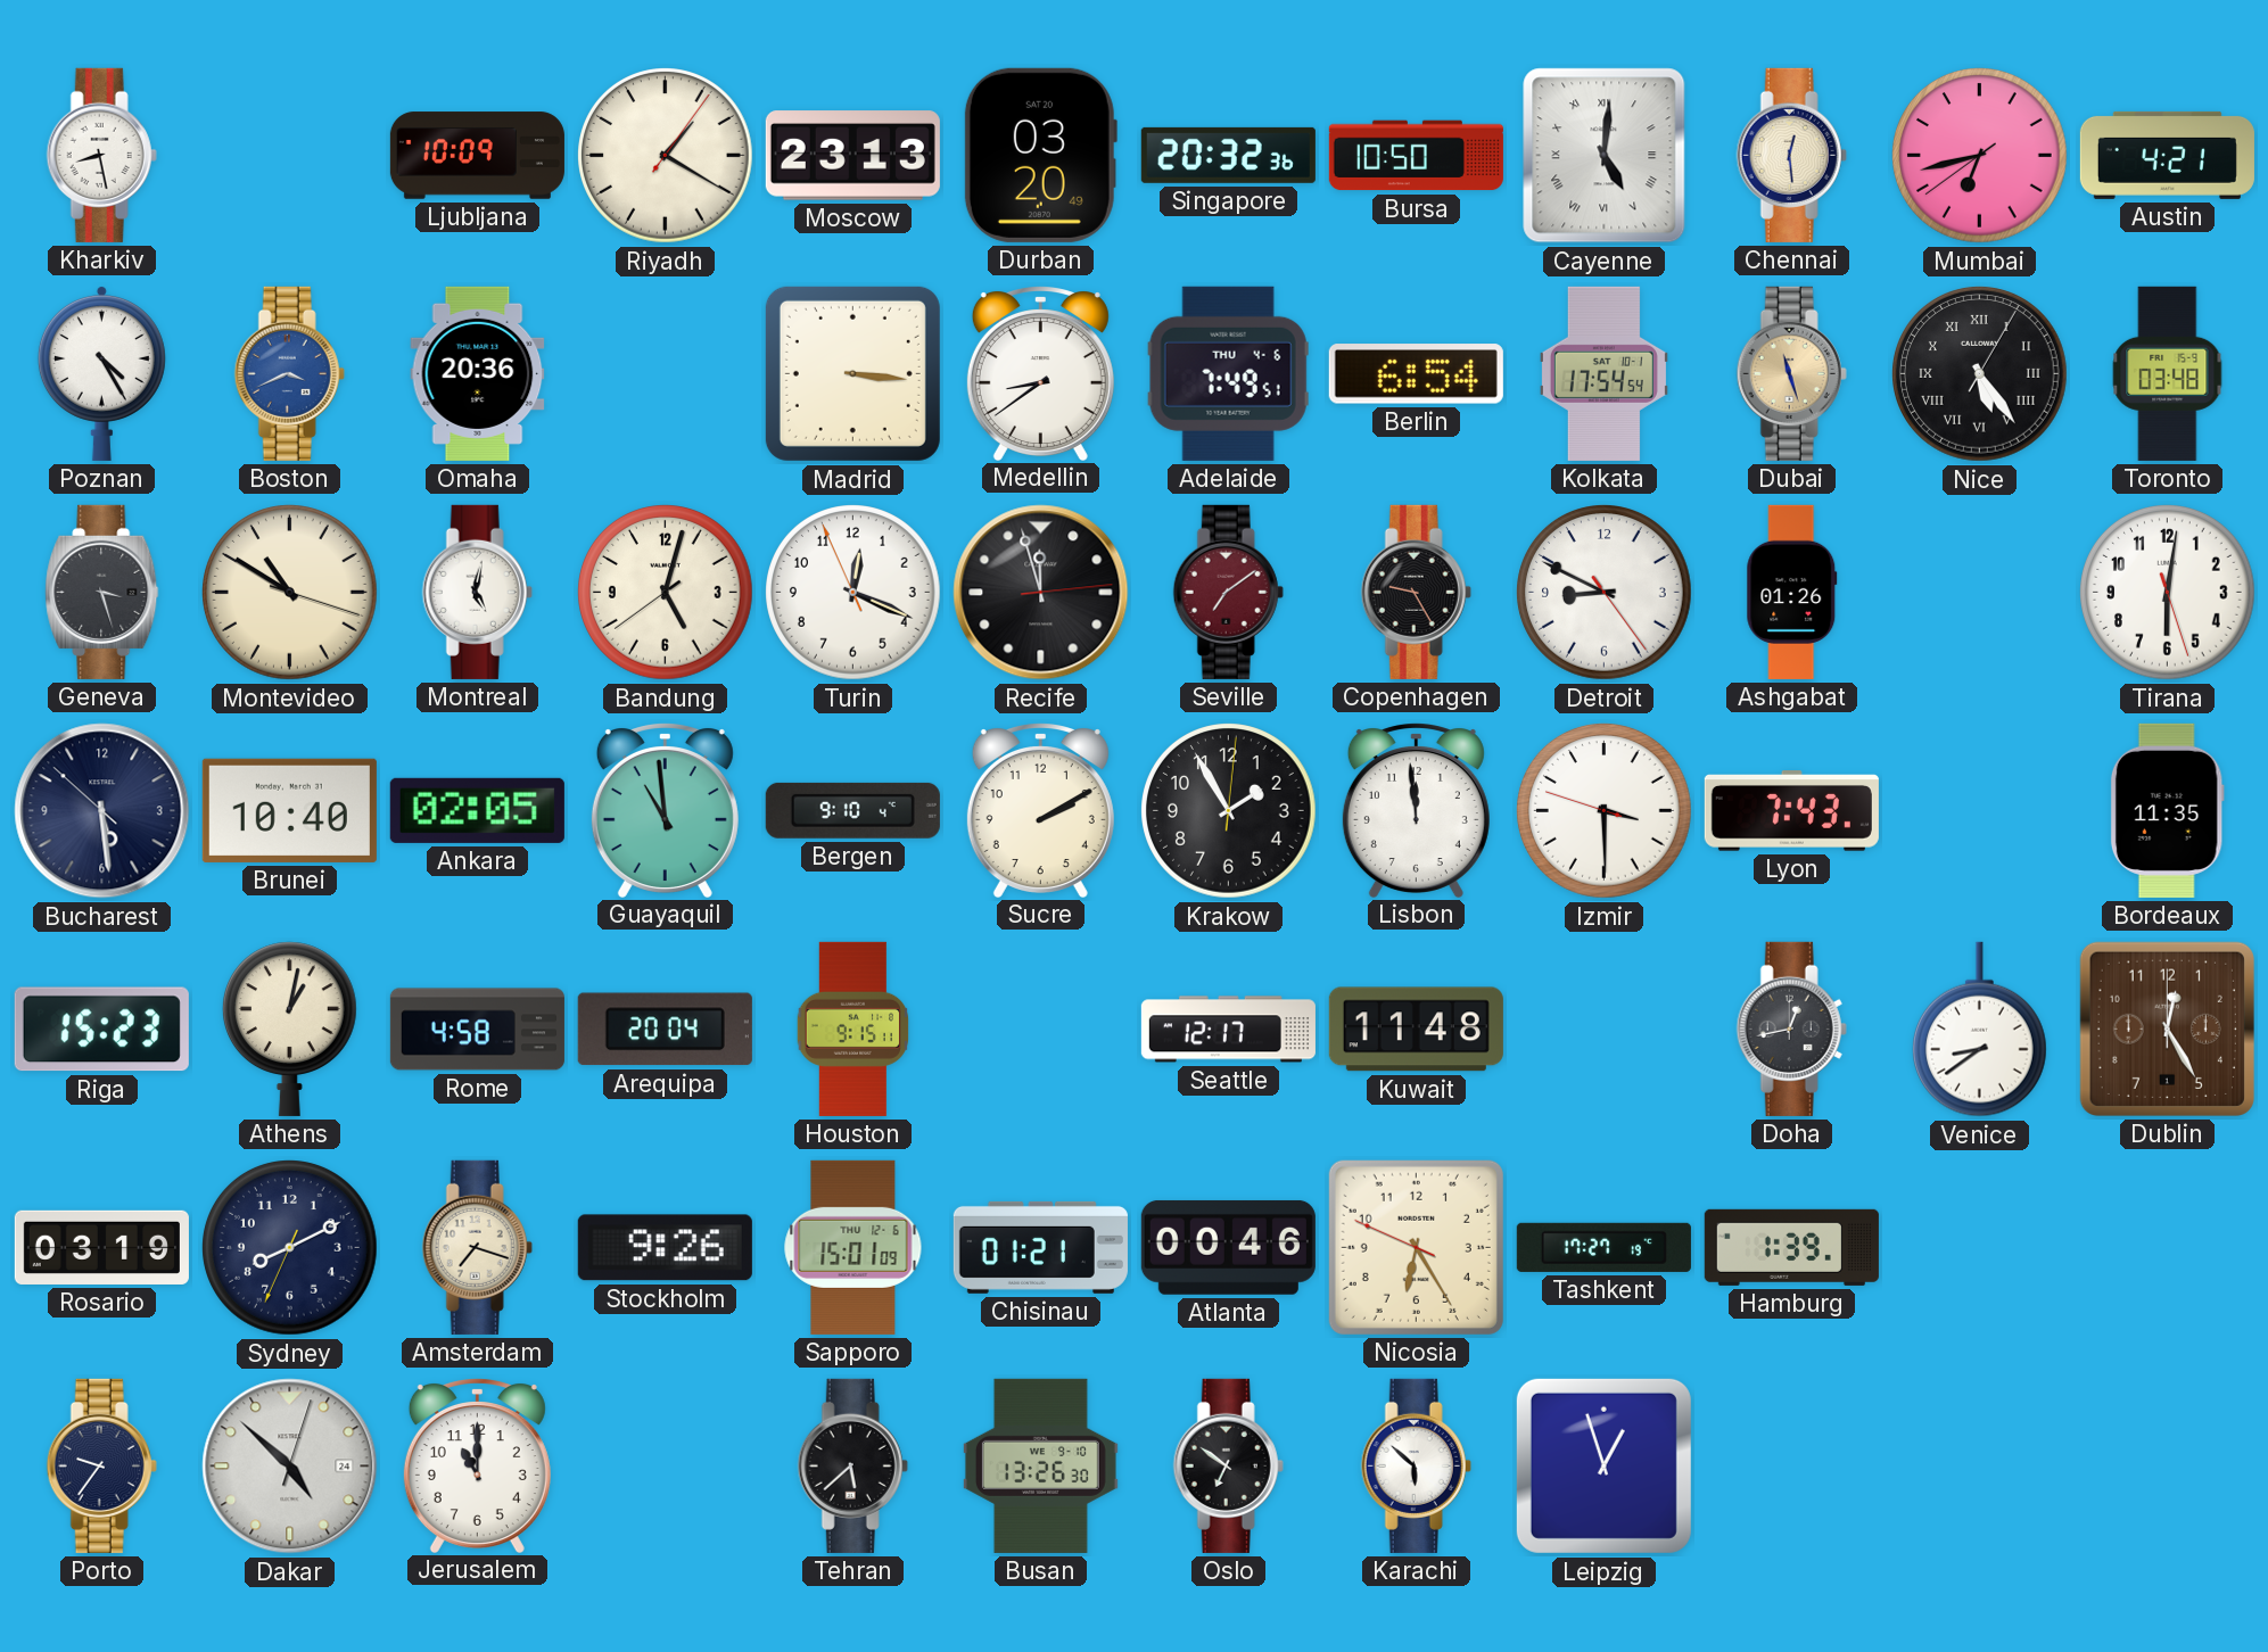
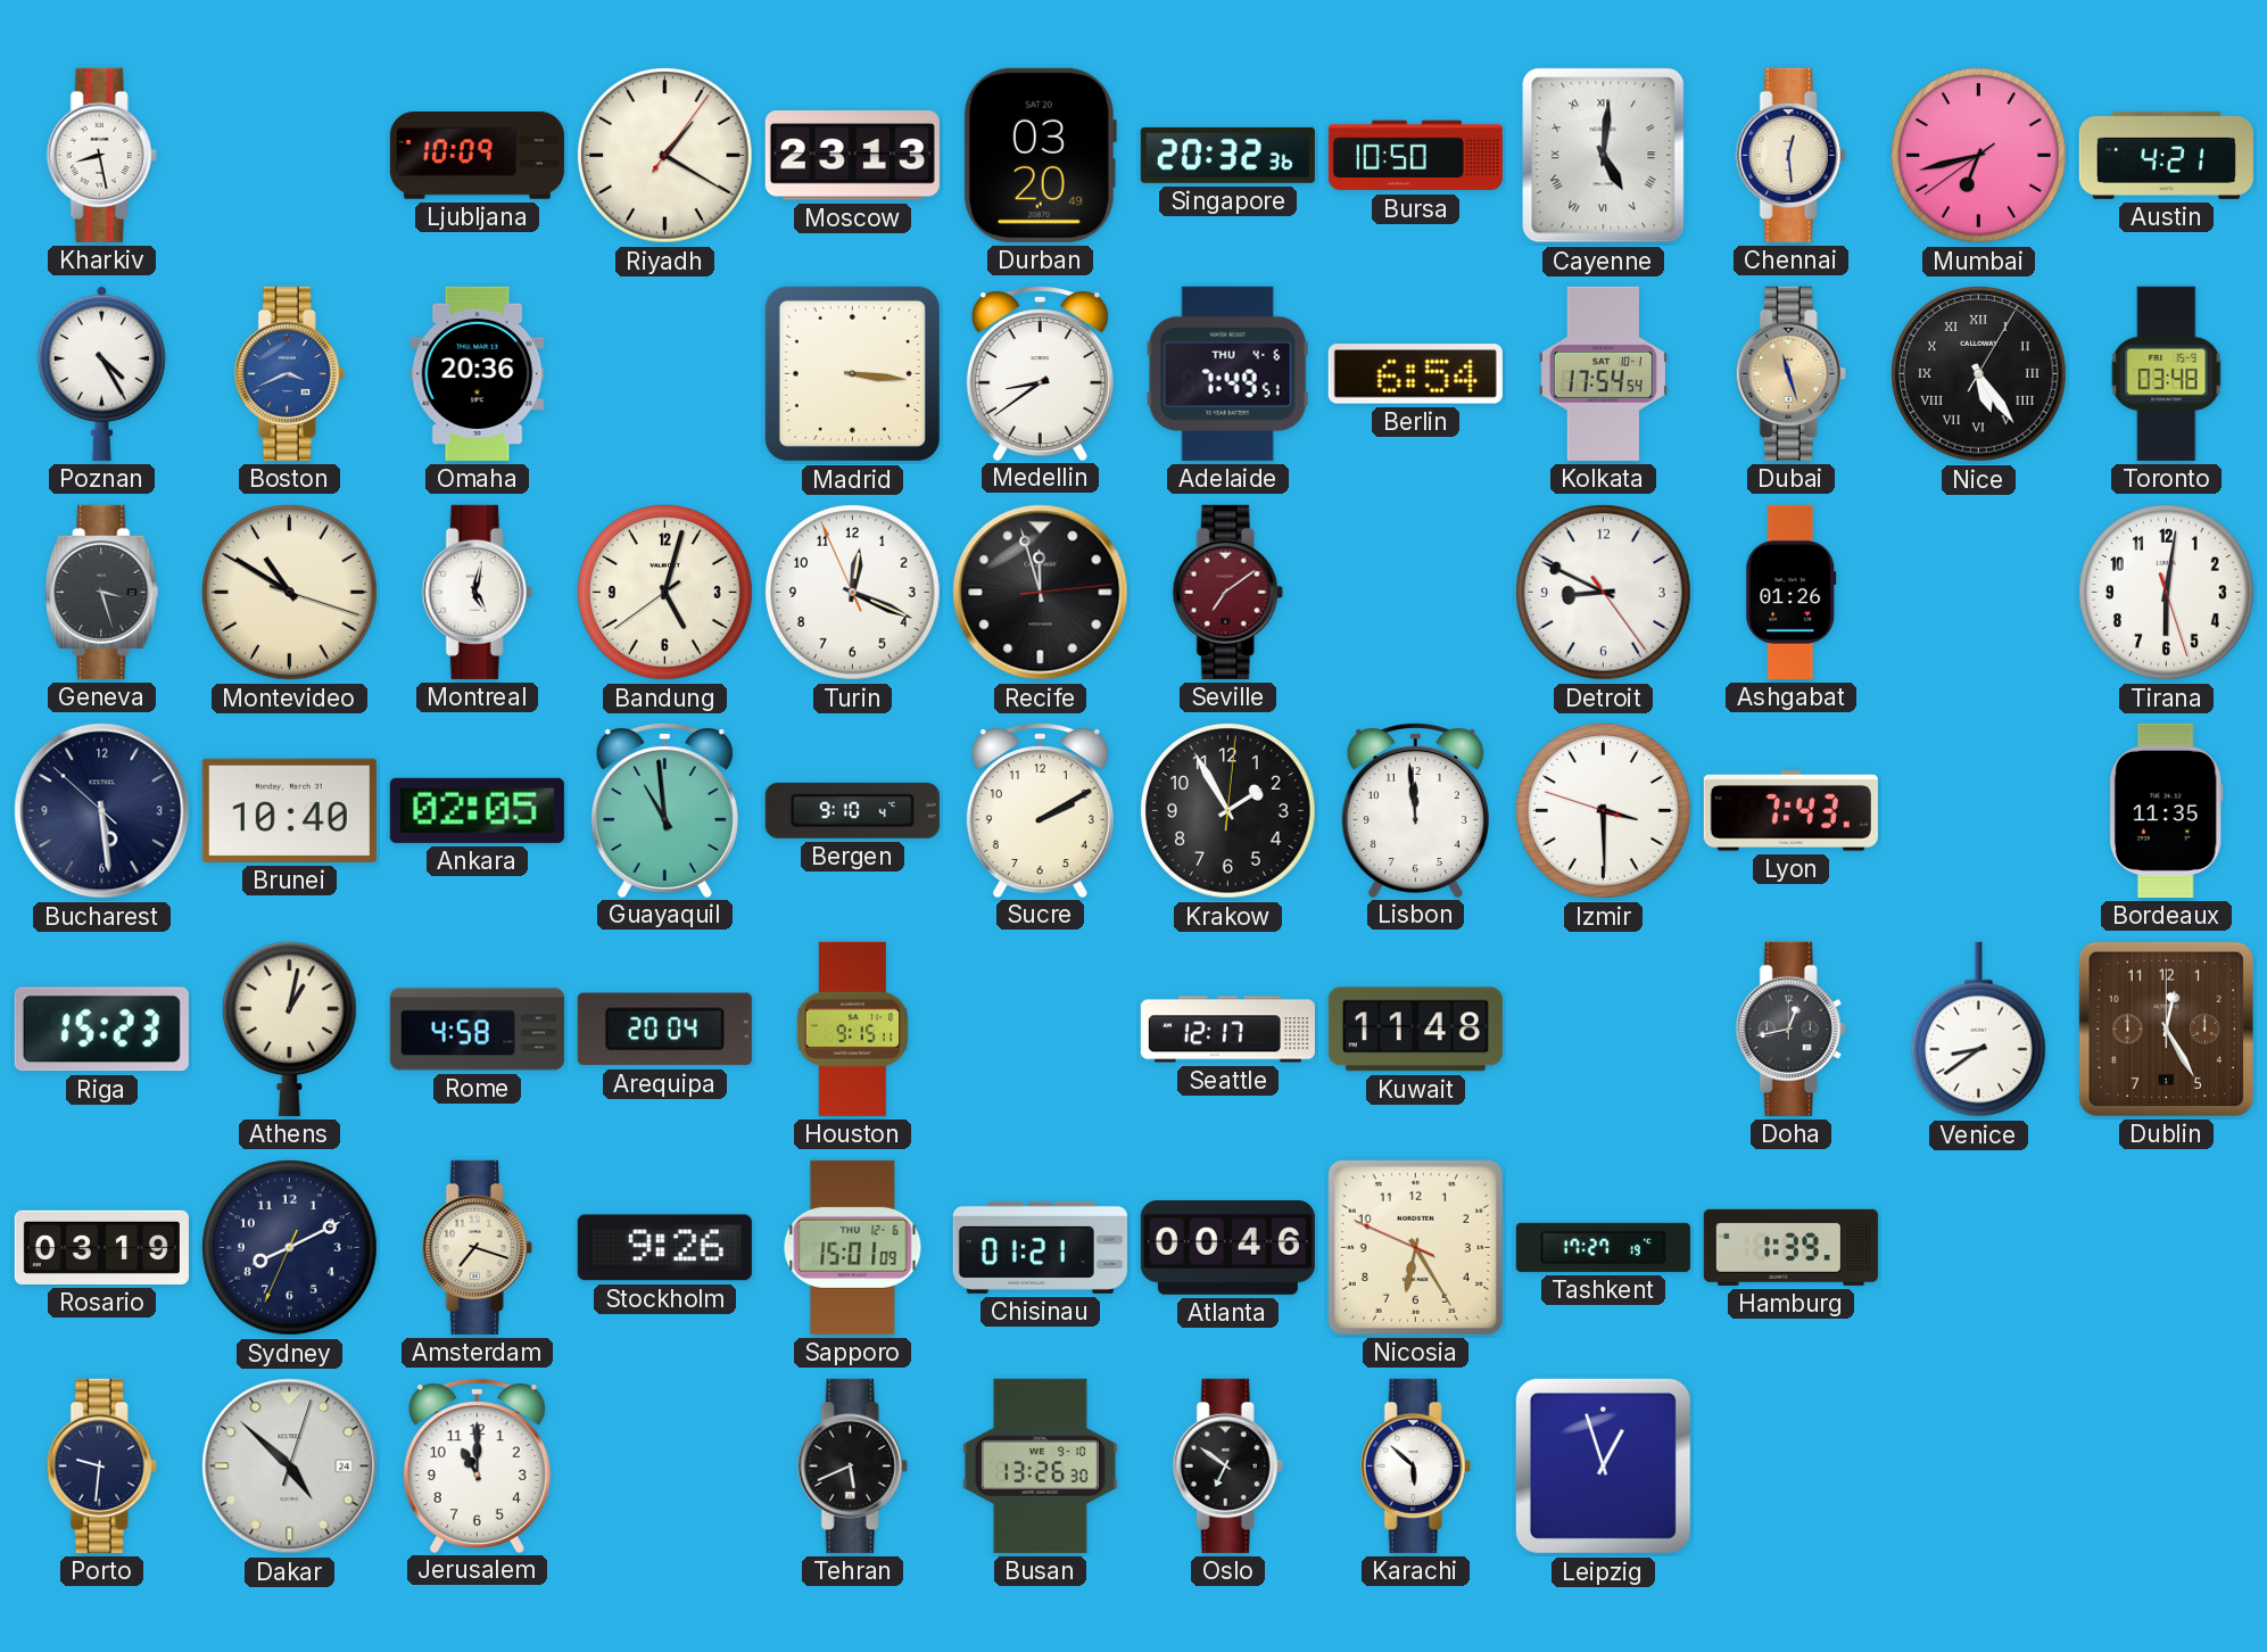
Copenhagen: 9:25 -> none
Porto: 9:36 -> 9:31
Tehran: 5:38 -> 5:41
